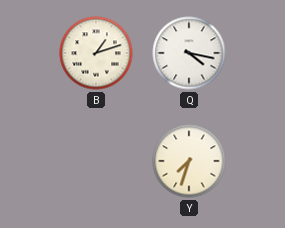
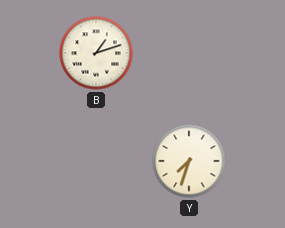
Q: 4:17 -> none
